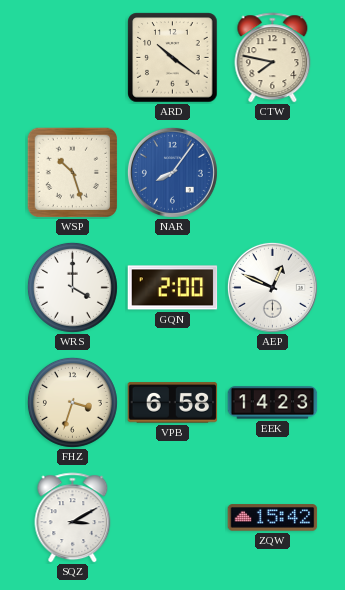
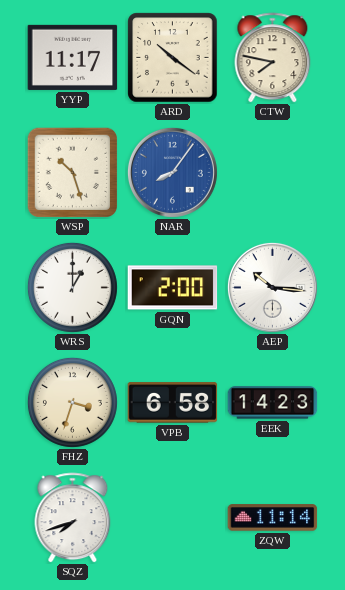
YYP: none -> 11:17
WRS: 4:00 -> 1:00
AEP: 12:49 -> 10:16
SQZ: 3:10 -> 7:42
ZQW: 15:42 -> 11:14
